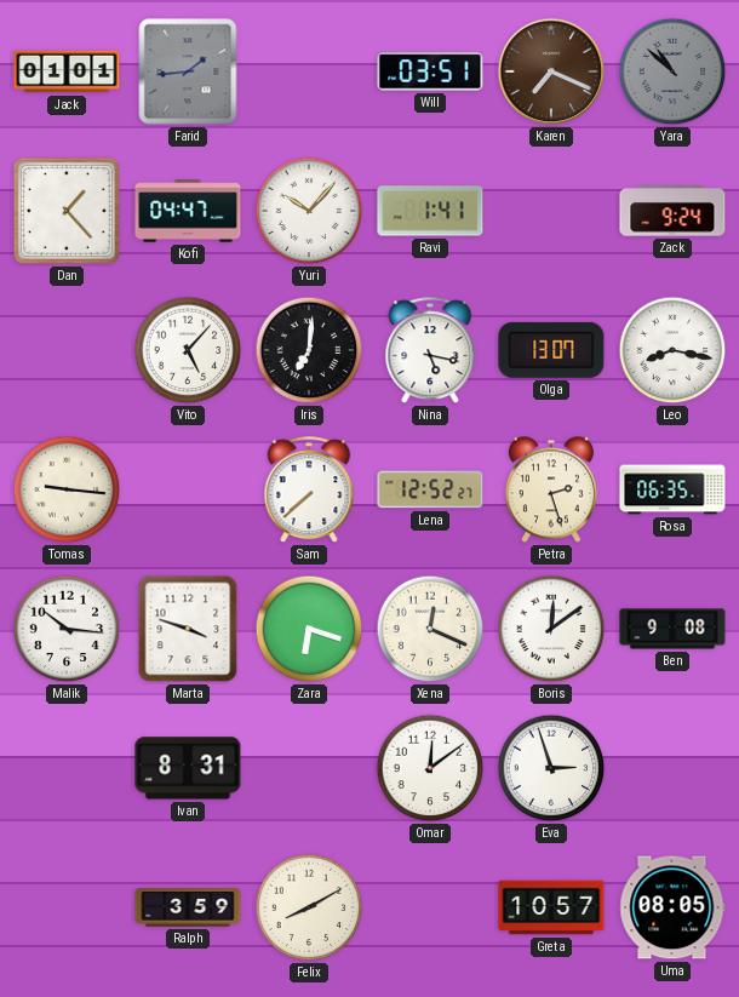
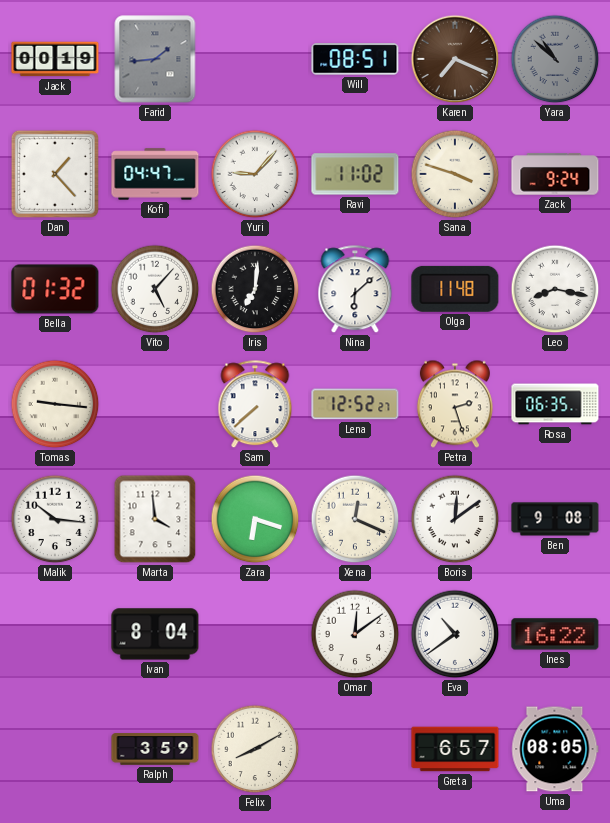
Jack: 01:01 -> 00:19
Will: 03:51 -> 08:51
Yuri: 10:07 -> 9:07
Ravi: 1:41 -> 11:02
Sana: none -> 3:48
Bella: none -> 01:32
Nina: 5:17 -> 6:08
Olga: 13:07 -> 11:48
Marta: 3:48 -> 3:59
Ivan: 8:31 -> 8:04
Eva: 2:57 -> 10:39
Ines: none -> 16:22
Greta: 10:57 -> 6:57
